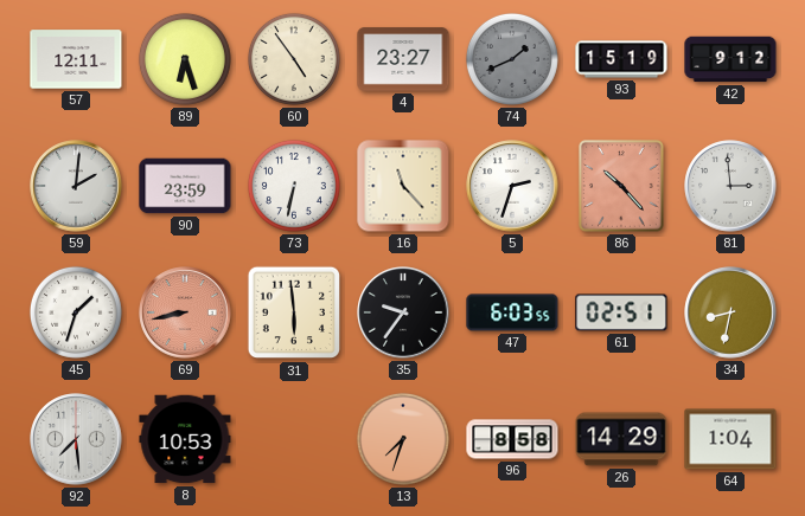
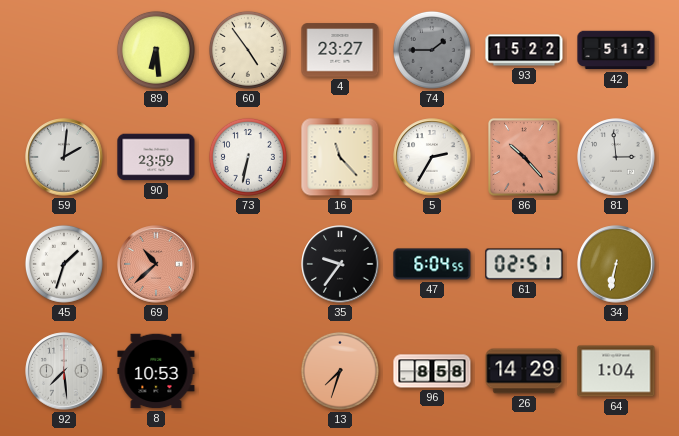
57: 12:11 -> none
89: 6:27 -> 6:29
74: 1:41 -> 1:45
93: 15:19 -> 15:22
42: 9:12 -> 5:12
5: 2:33 -> 2:35
69: 8:43 -> 10:38
31: 5:59 -> none
47: 6:03 -> 6:04
34: 8:32 -> 6:32
